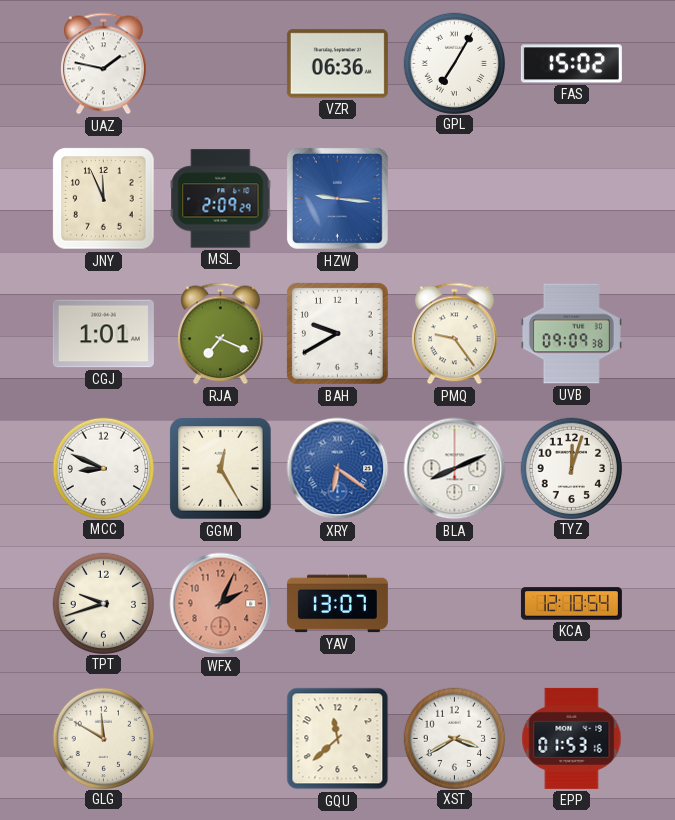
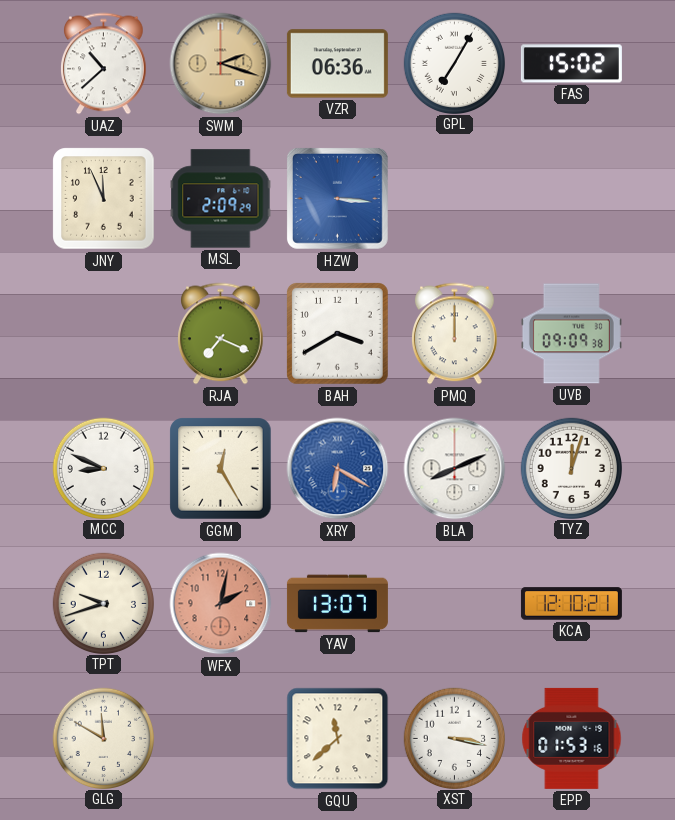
UAZ: 1:47 -> 10:38
SWM: none -> 2:18
HZW: 9:16 -> 3:16
CGJ: 1:01 -> none
BAH: 9:40 -> 3:40
PMQ: 9:24 -> 12:00
XRY: 6:21 -> 6:20
WFX: 2:04 -> 2:02
KCA: 12:10:54 -> 12:10:21
XST: 3:40 -> 3:17
